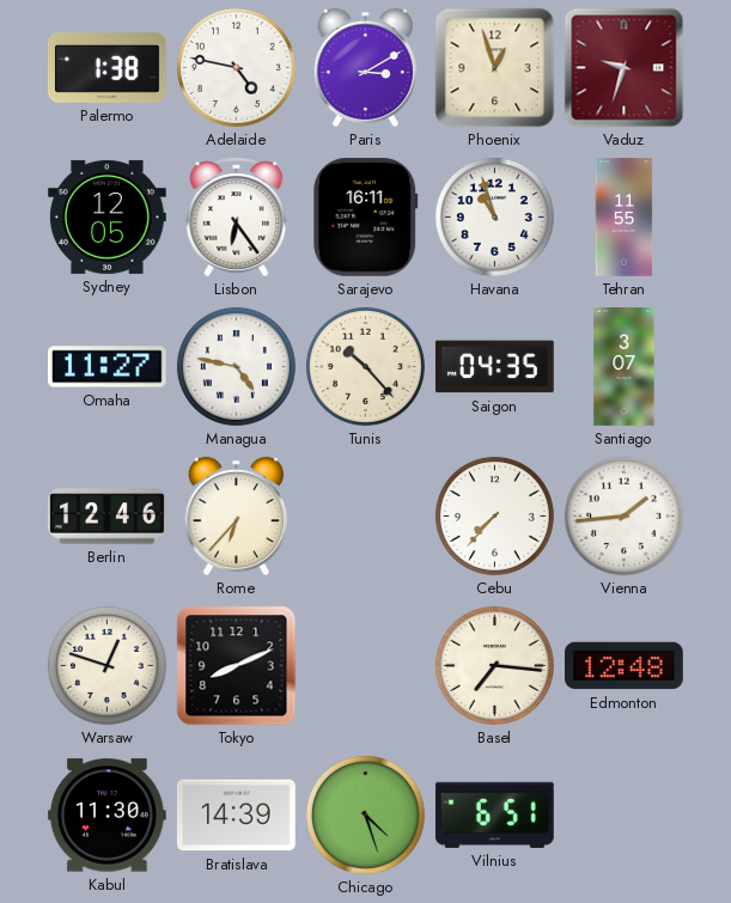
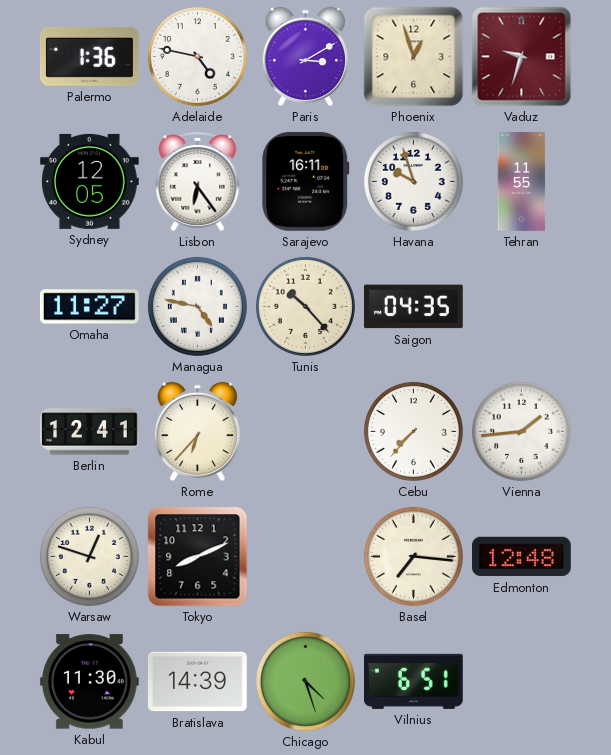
Palermo: 1:38 -> 1:36
Havana: 10:57 -> 9:57
Santiago: 3:07 -> none
Berlin: 12:46 -> 12:41
